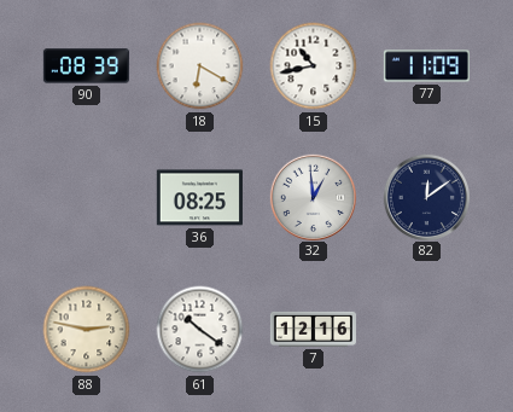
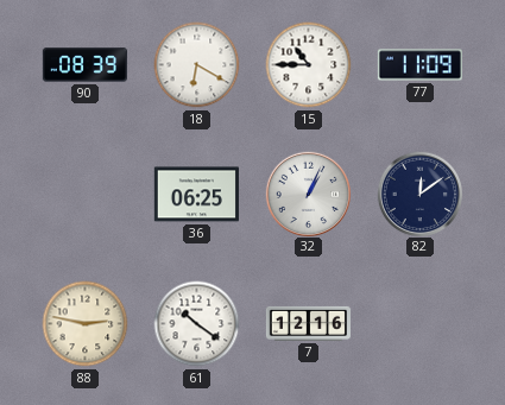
15: 10:43 -> 10:45
36: 08:25 -> 06:25
32: 12:59 -> 1:04
